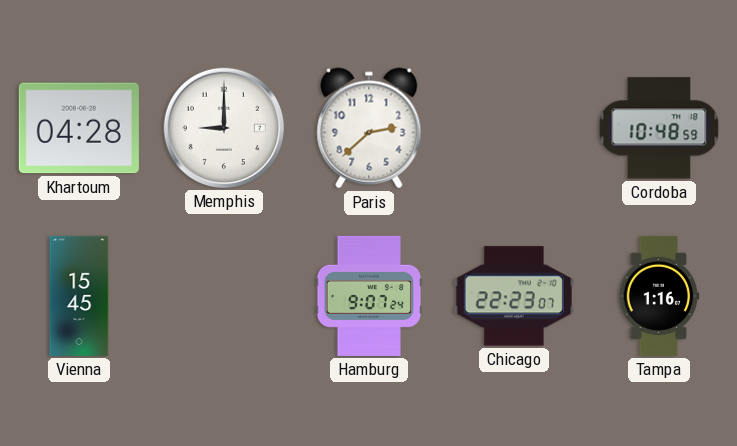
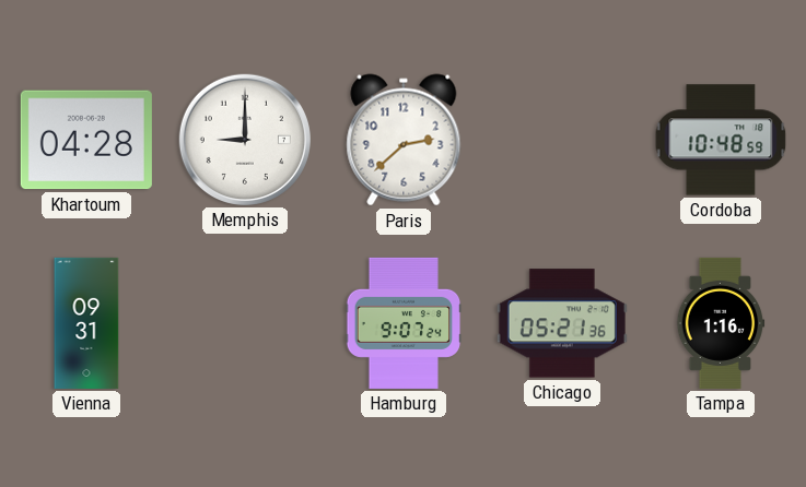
Vienna: 15:45 -> 09:31
Chicago: 22:23 -> 05:21
